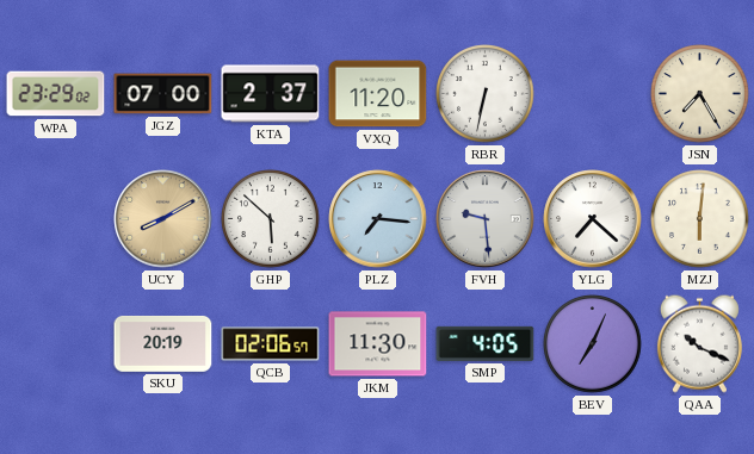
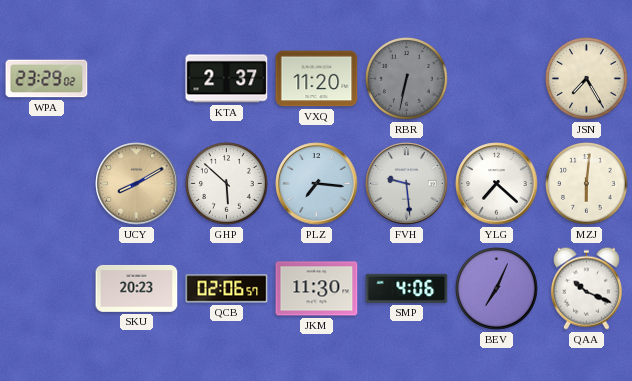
JGZ: 07:00 -> none
RBR dial: white -> grey
SKU: 20:19 -> 20:23
SMP: 4:05 -> 4:06
